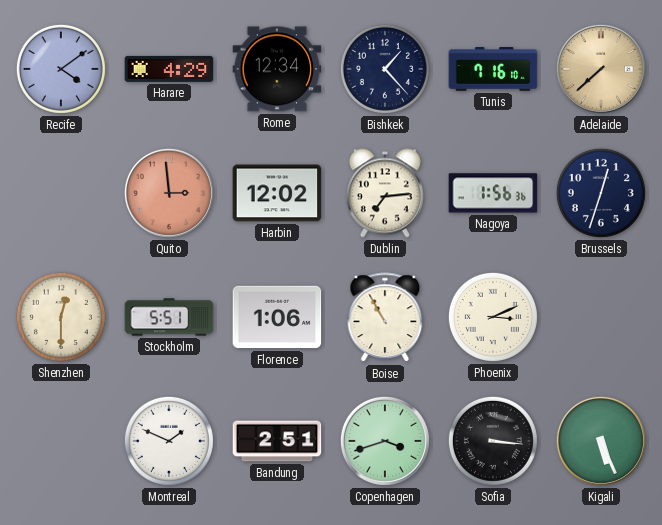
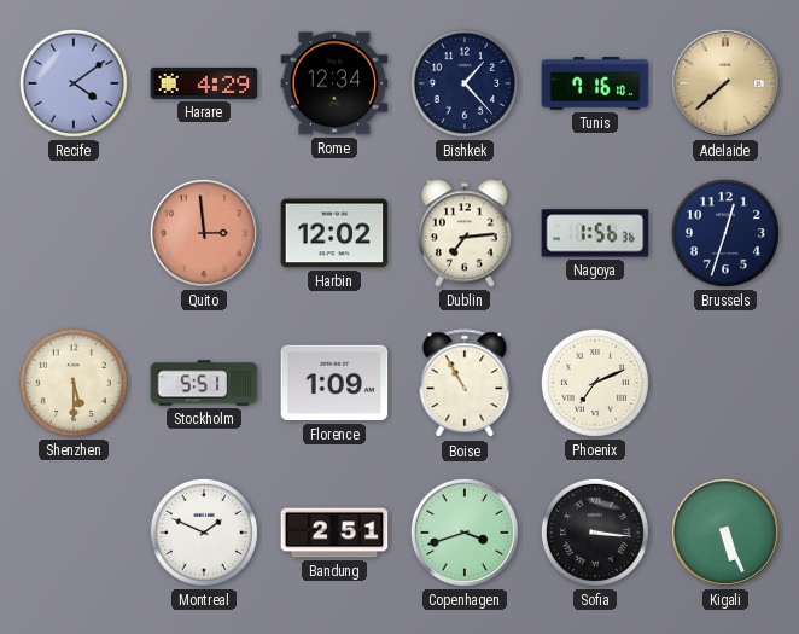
Shenzhen: 12:30 -> 5:30
Florence: 1:06 -> 1:09
Phoenix: 3:11 -> 7:11
